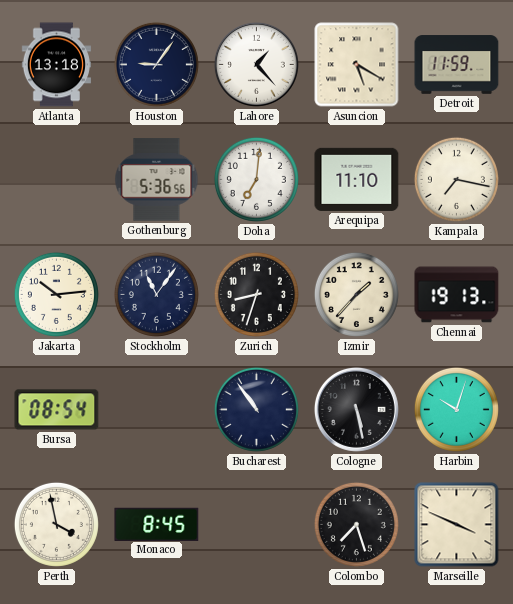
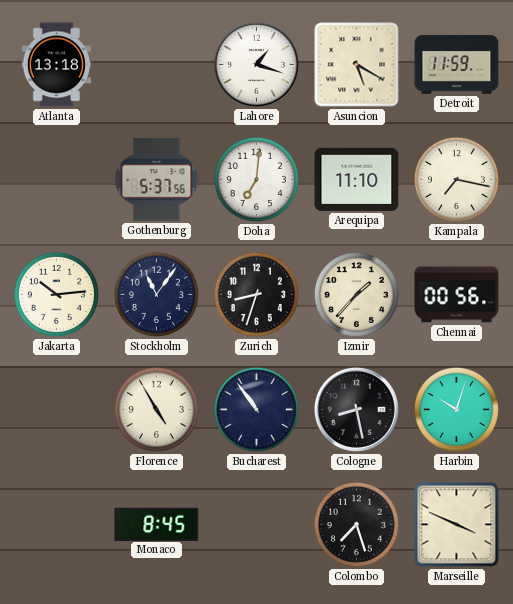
Houston: 9:06 -> none
Lahore: 1:23 -> 1:18
Gothenburg: 5:36 -> 5:37
Chennai: 19:13 -> 00:56
Bursa: 08:54 -> none
Florence: none -> 4:55
Cologne: 5:28 -> 8:28
Perth: 3:58 -> none
